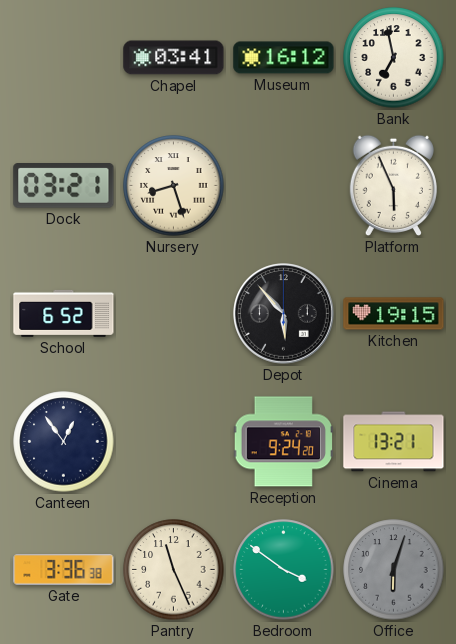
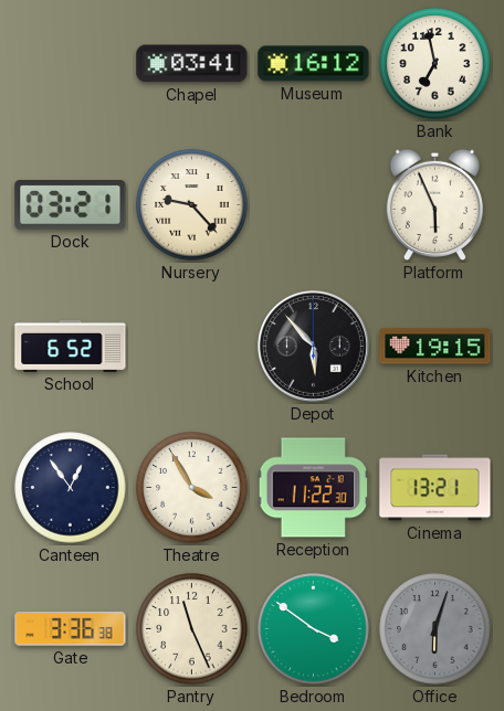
Nursery: 8:27 -> 9:23
Theatre: none -> 3:55
Reception: 9:24 -> 11:22
